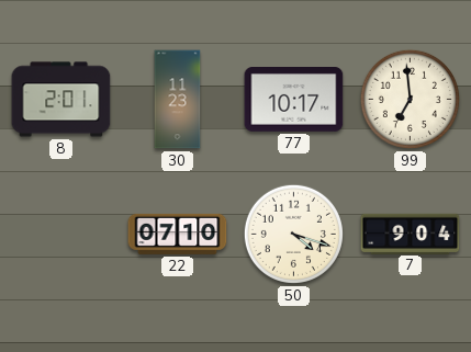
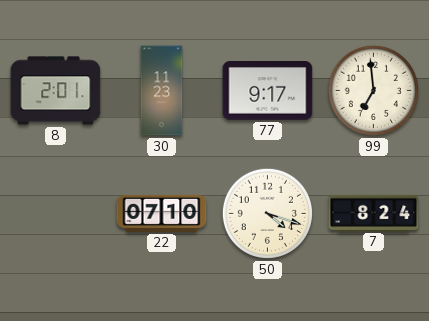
77: 10:17 -> 9:17
7: 9:04 -> 8:24
